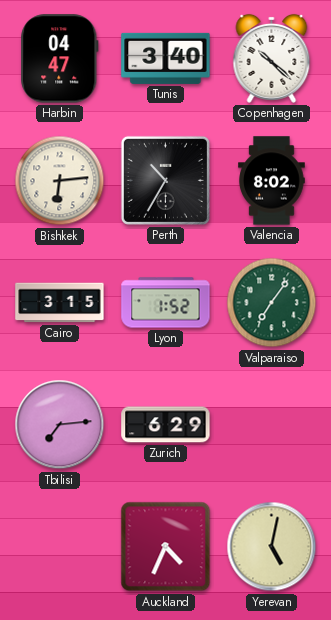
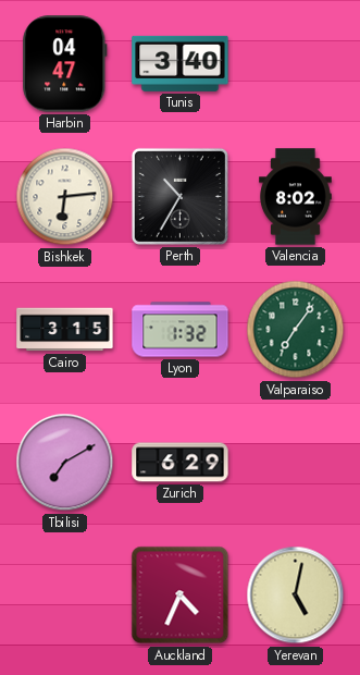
Copenhagen: 10:22 -> none
Lyon: 1:52 -> 1:32
Tbilisi: 7:14 -> 7:10
